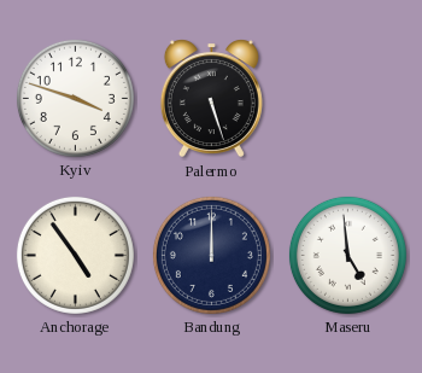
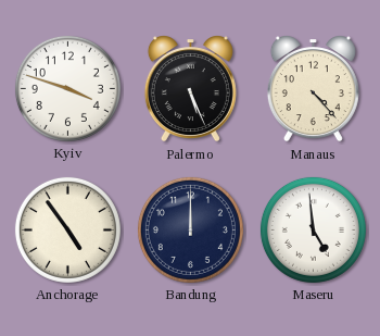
Palermo: 5:27 -> 5:26
Manaus: none -> 4:23
